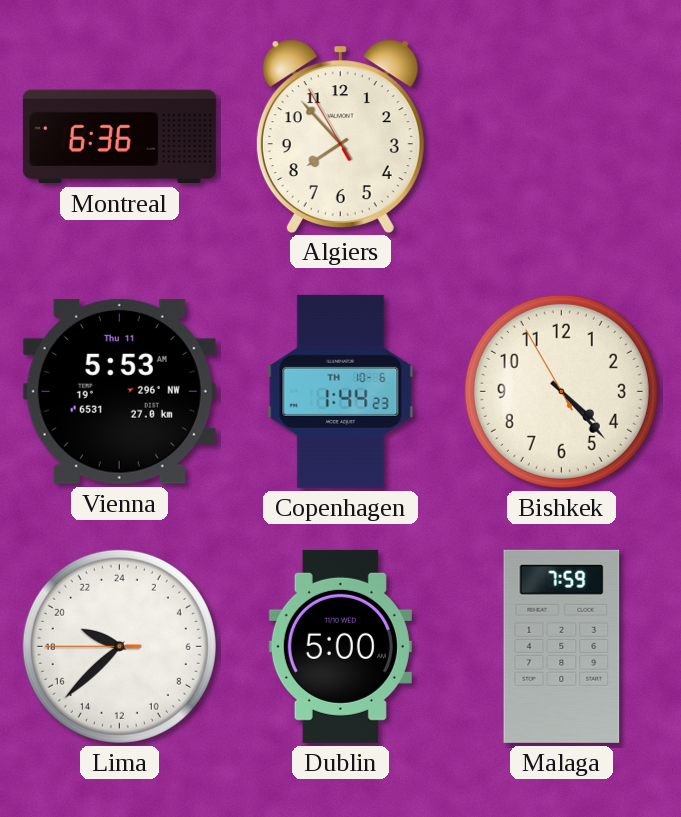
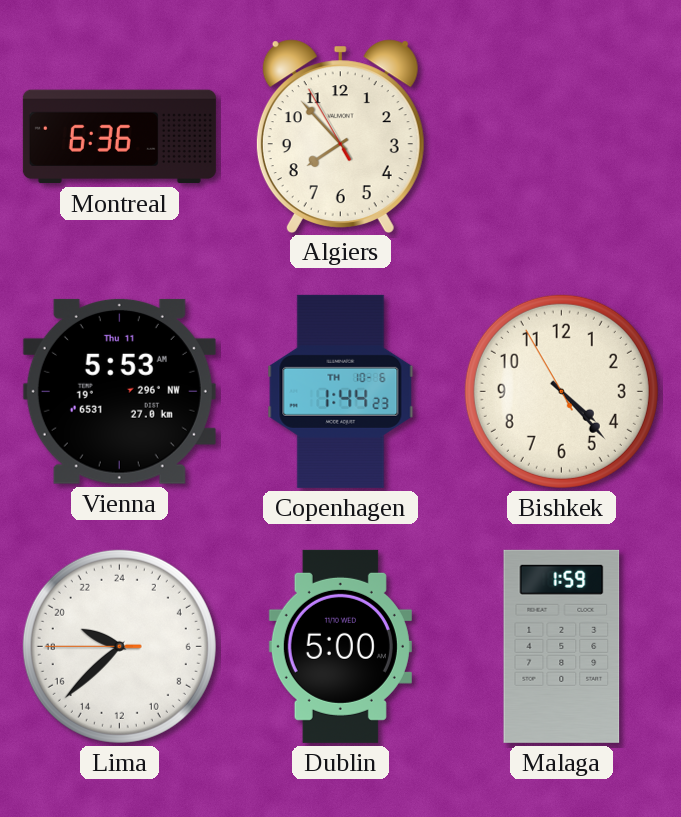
Malaga: 7:59 -> 1:59
